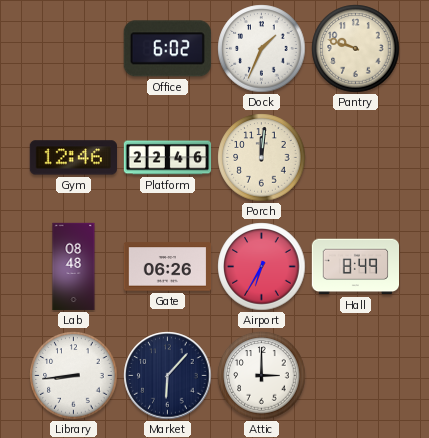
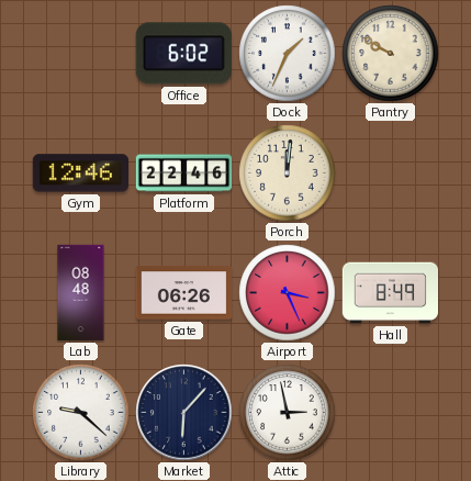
Pantry: 9:48 -> 9:50
Airport: 6:35 -> 3:26
Library: 8:44 -> 9:22
Attic: 3:00 -> 2:58
